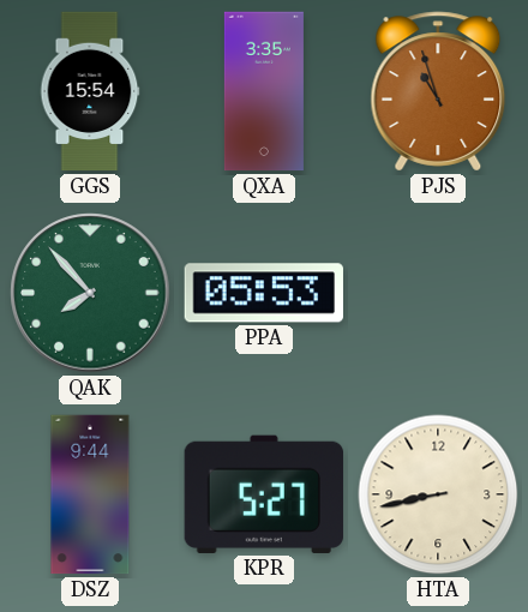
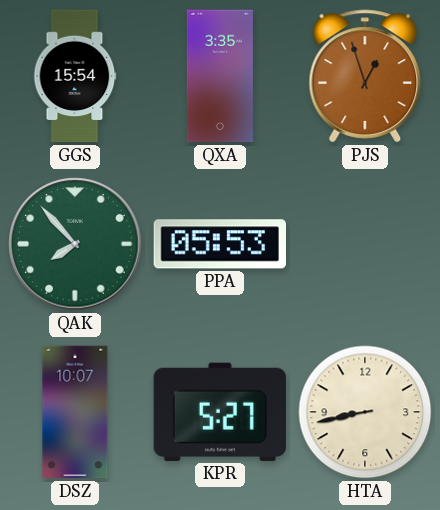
PJS: 10:57 -> 12:57
DSZ: 9:44 -> 10:07
